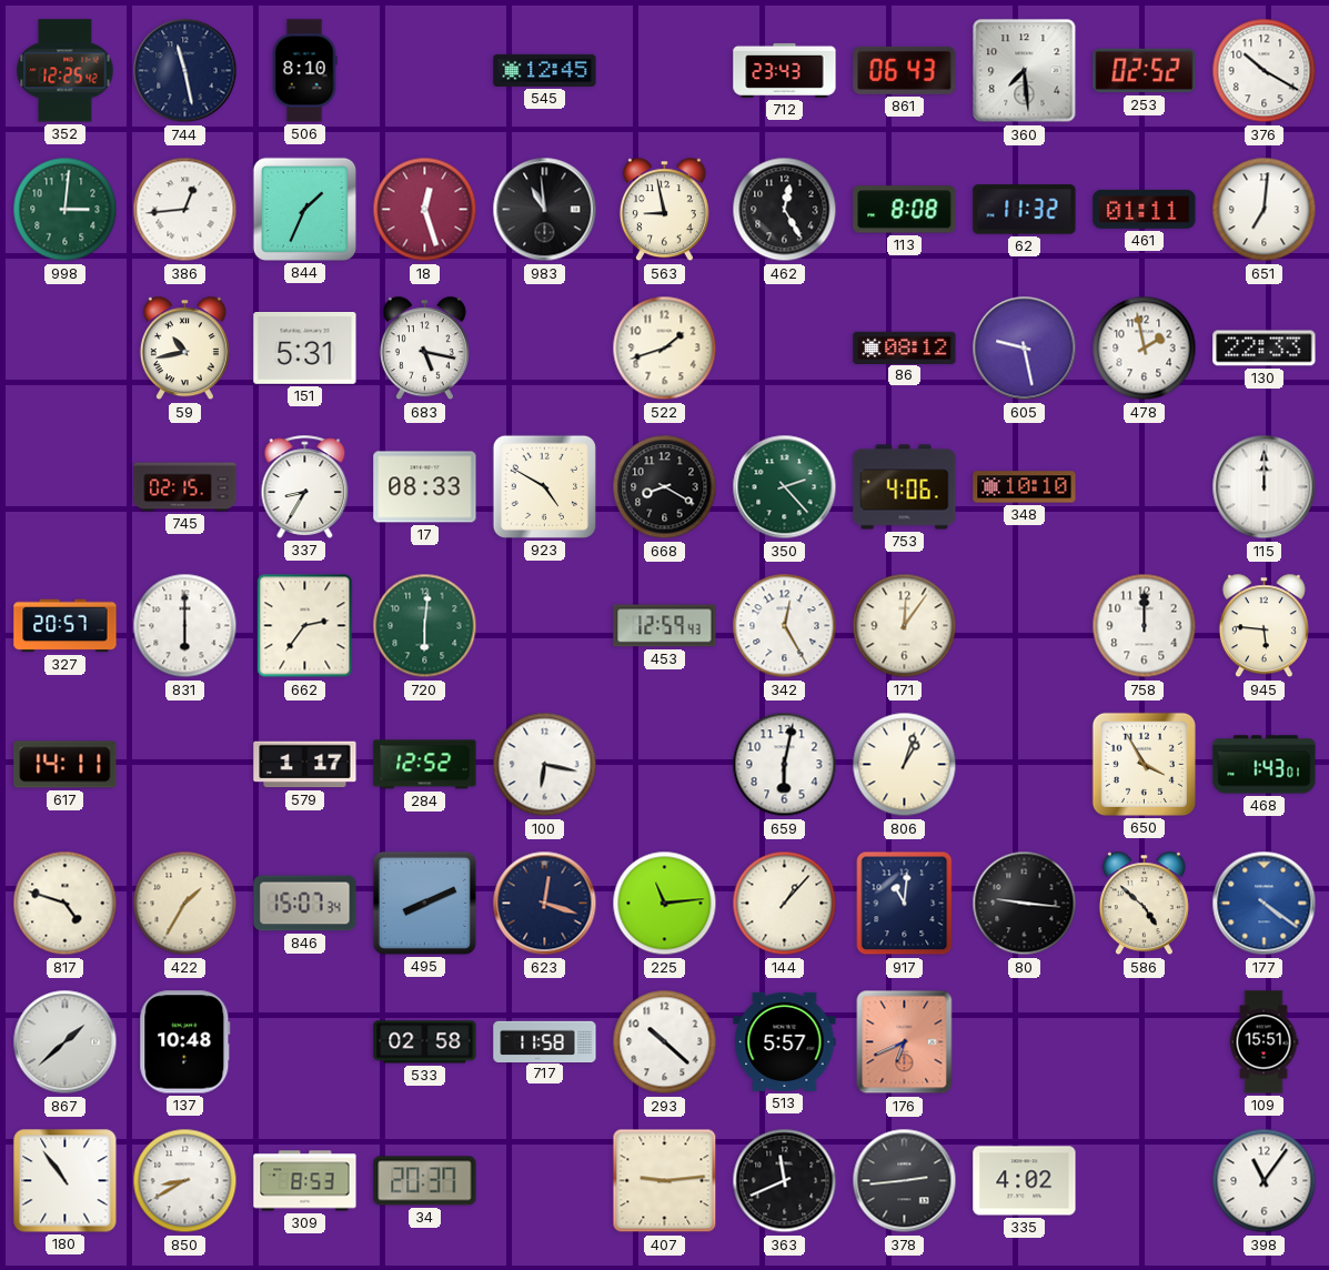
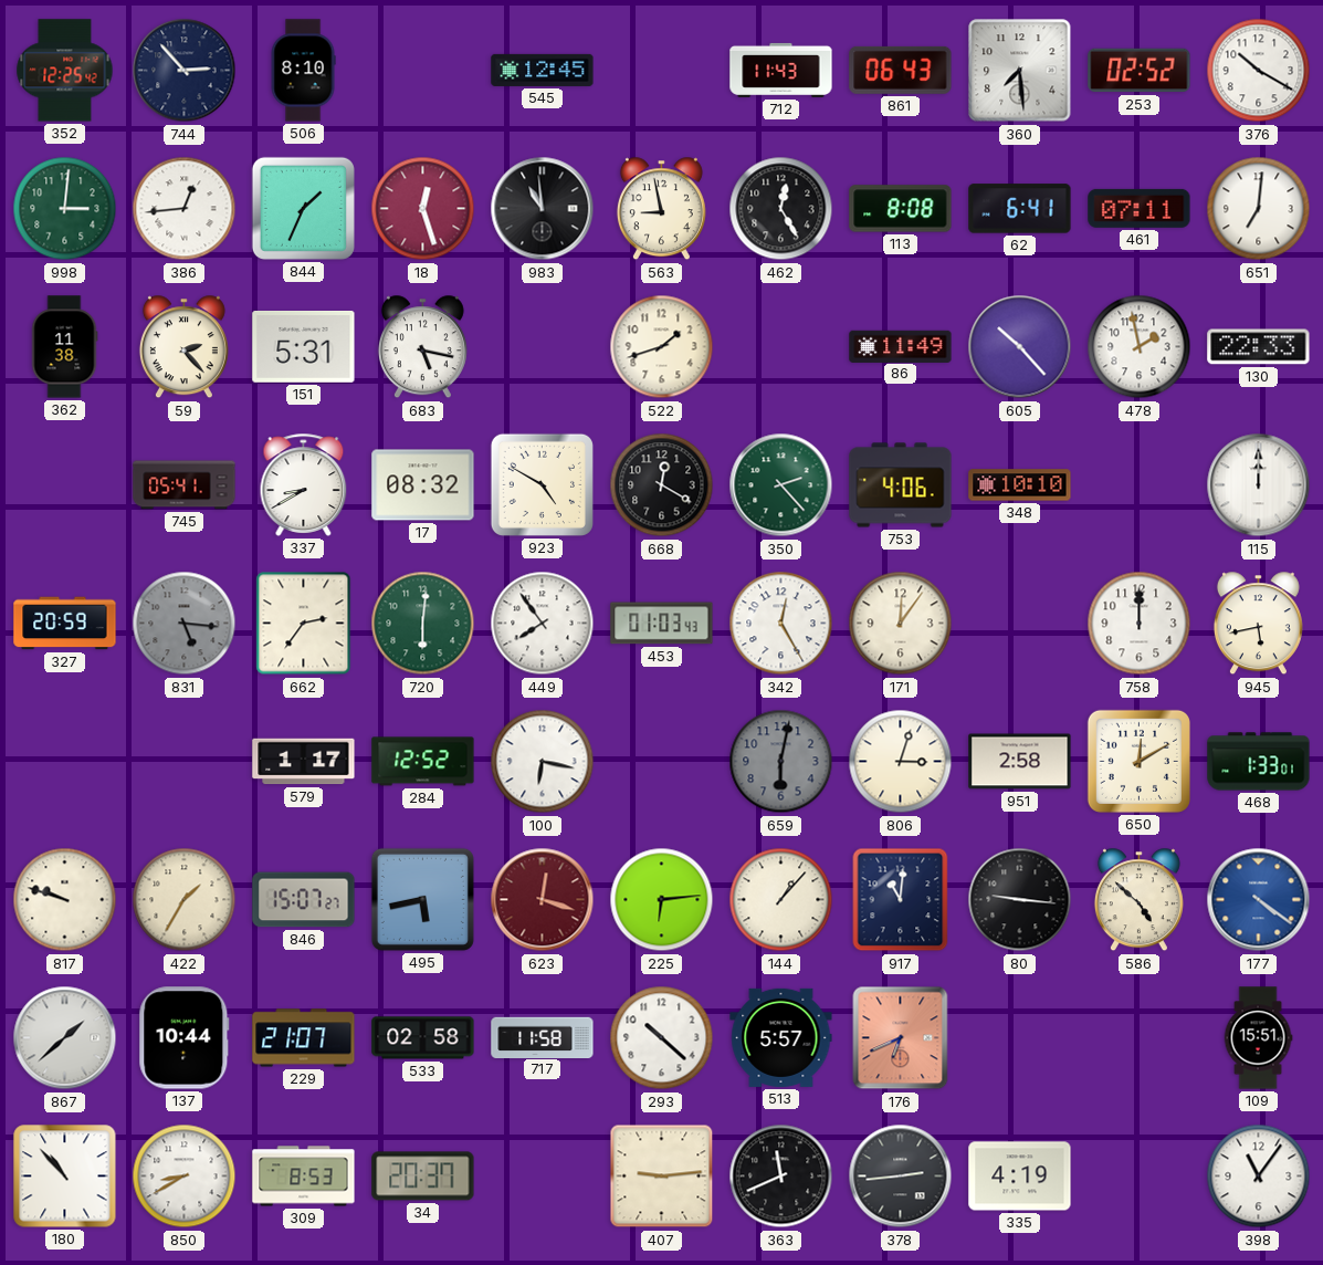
744: 11:28 -> 2:53
712: 23:43 -> 11:43
62: 11:32 -> 6:41
461: 01:11 -> 07:11
362: none -> 11:38
59: 10:43 -> 2:23
86: 08:12 -> 11:49
605: 9:28 -> 10:23
745: 02:15 -> 05:41
337: 8:35 -> 8:40
17: 08:33 -> 08:32
668: 8:20 -> 12:20
327: 20:57 -> 20:59
831: 6:00 -> 5:16
831 dial: white -> grey
449: none -> 7:54
453: 12:59 -> 01:03
945: 5:46 -> 5:43
617: 14:11 -> none
659 dial: white -> grey
806: 1:03 -> 3:03
951: none -> 2:58
650: 3:55 -> 12:10
468: 1:43 -> 1:33
817: 4:48 -> 9:48
846: 15:07:34 -> 15:07:27
495: 8:11 -> 5:43
623 dial: navy -> burgundy
225: 11:14 -> 6:14
137: 10:48 -> 10:44
229: none -> 21:07
180: 10:54 -> 10:53
335: 4:02 -> 4:19
